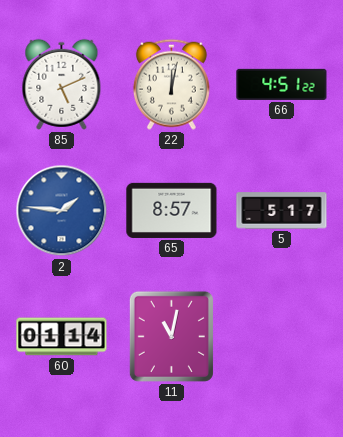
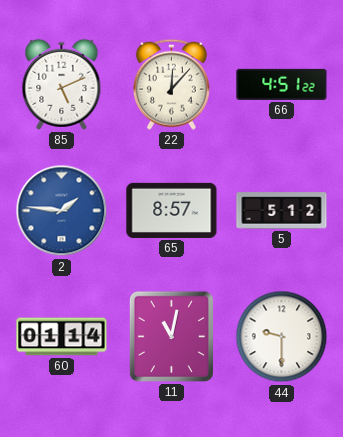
22: 12:02 -> 12:07
5: 5:17 -> 5:12
44: none -> 9:30
